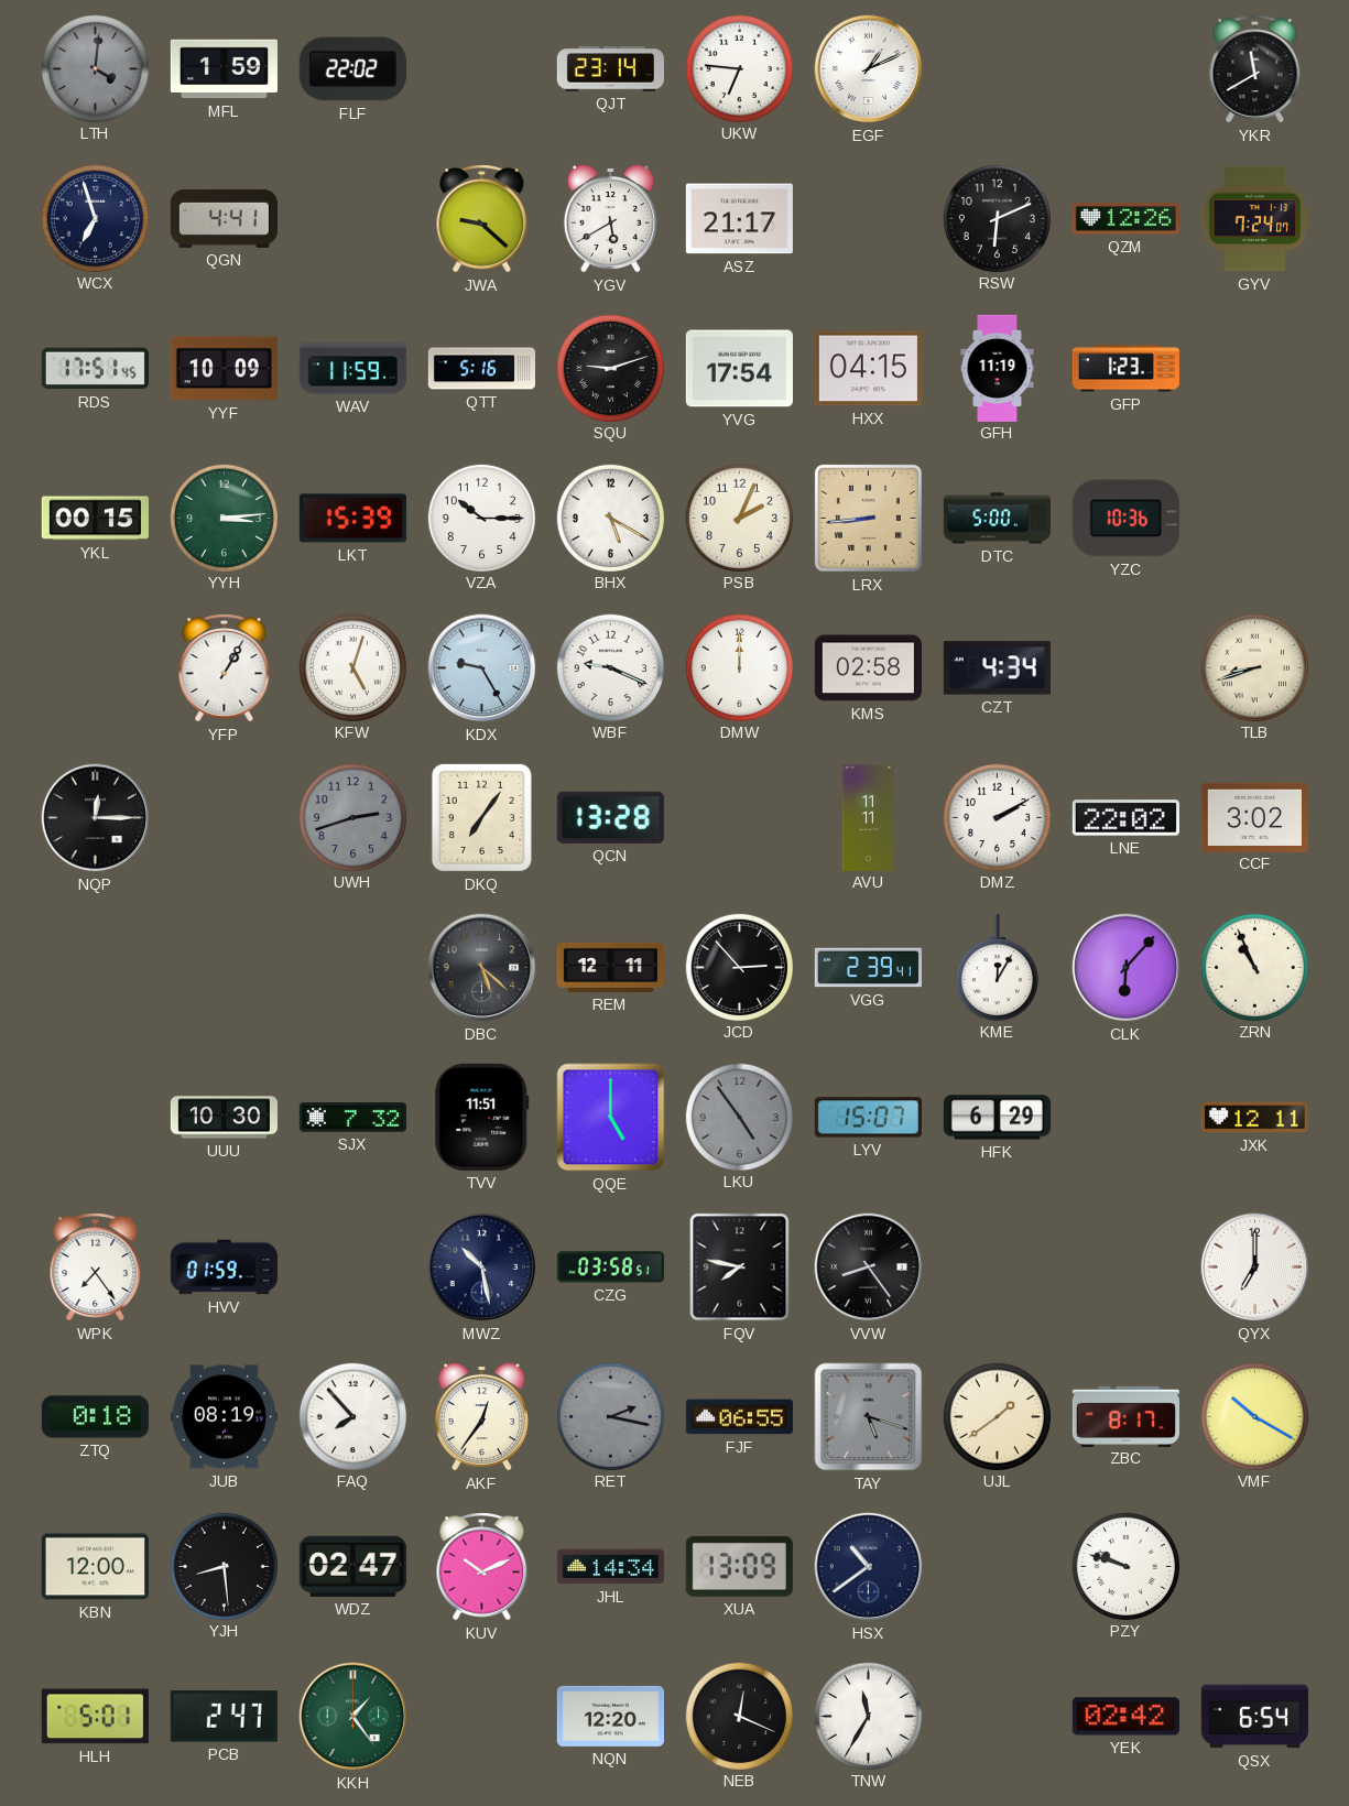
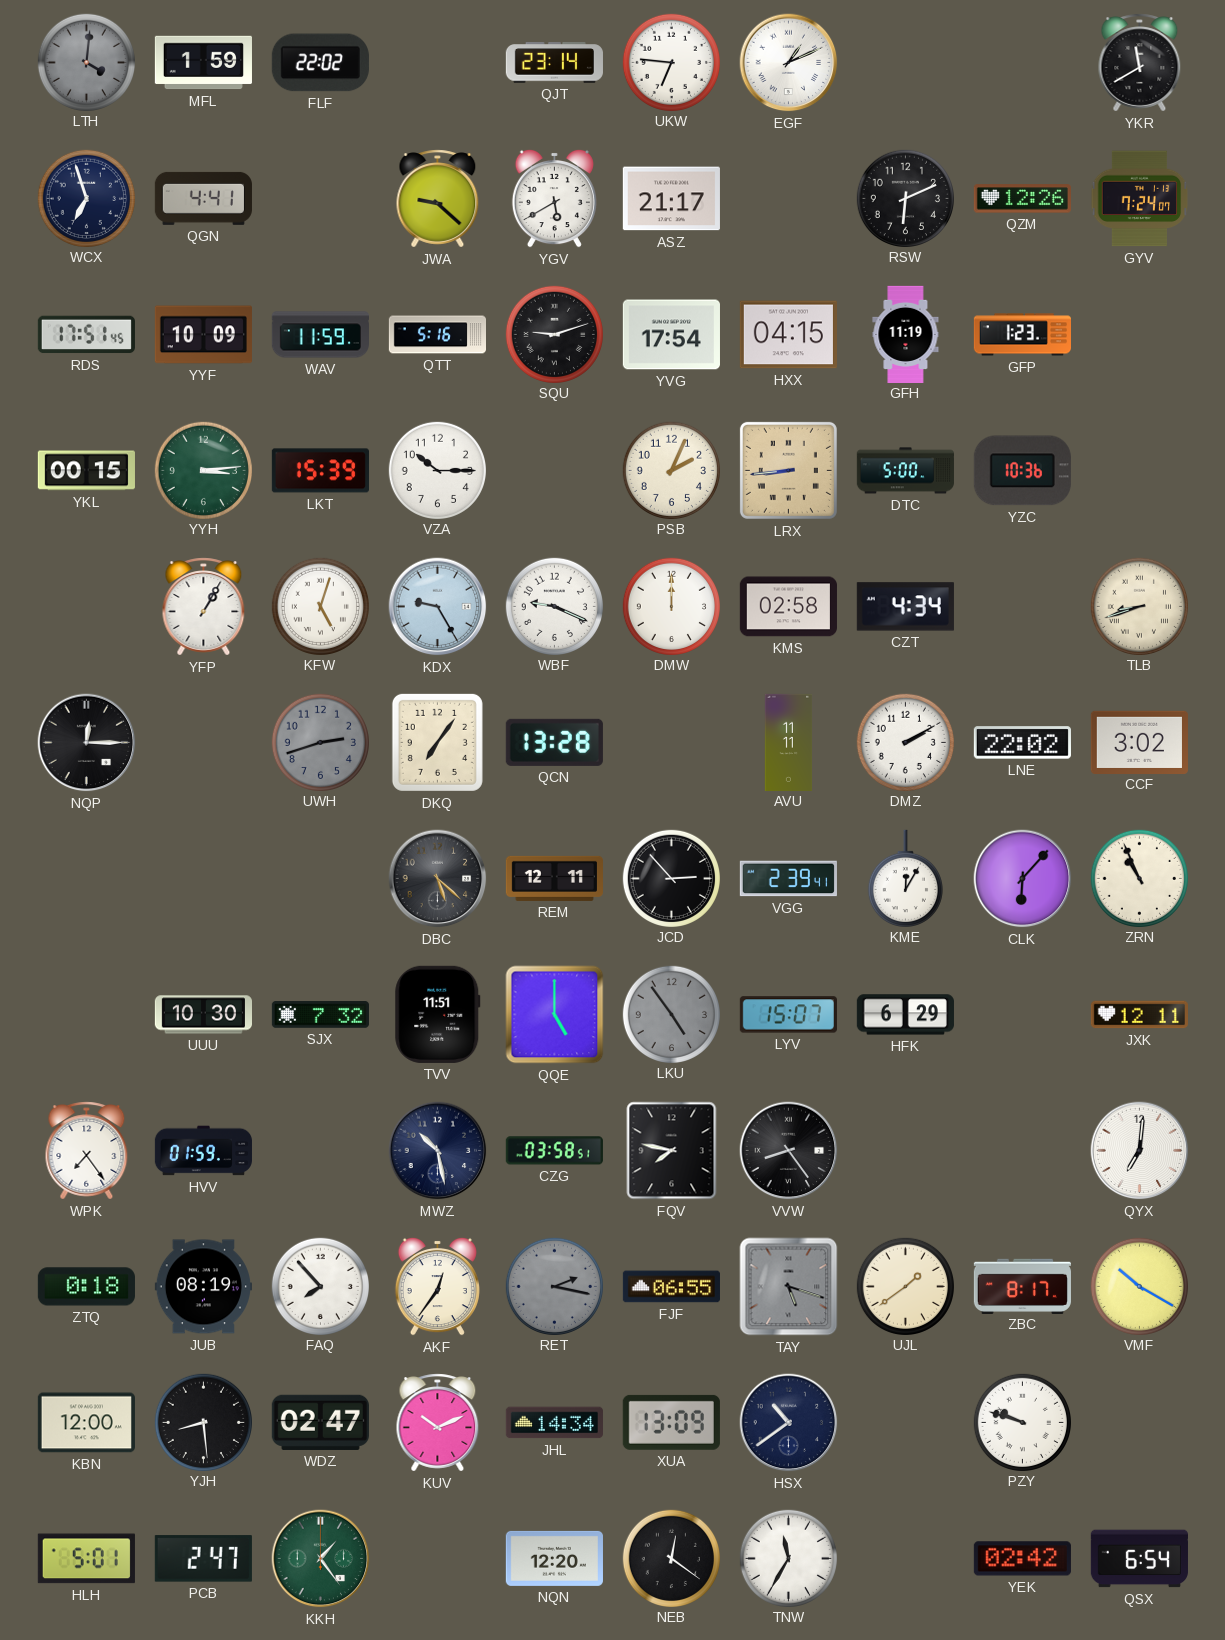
BHX: 5:20 -> none
QYX: 7:00 -> 7:01
NEB: 12:19 -> 12:21
